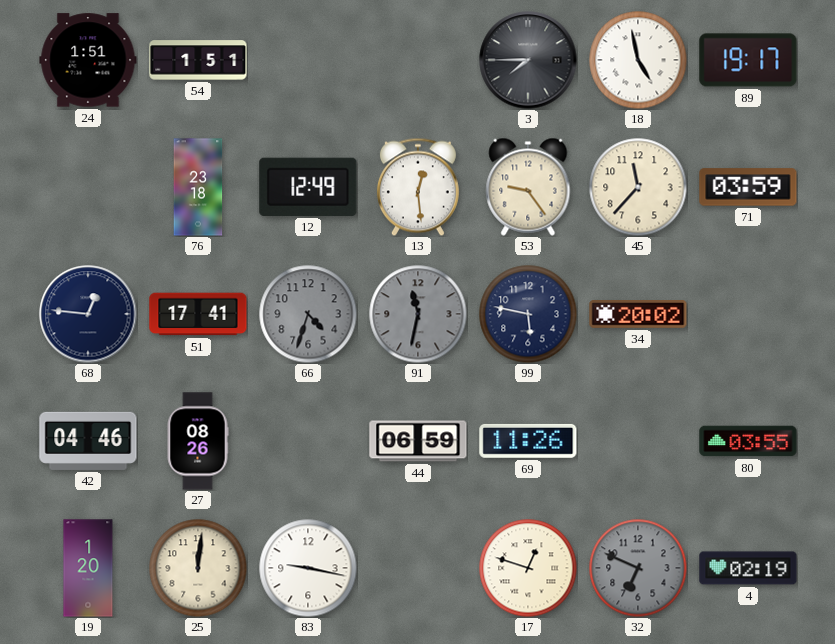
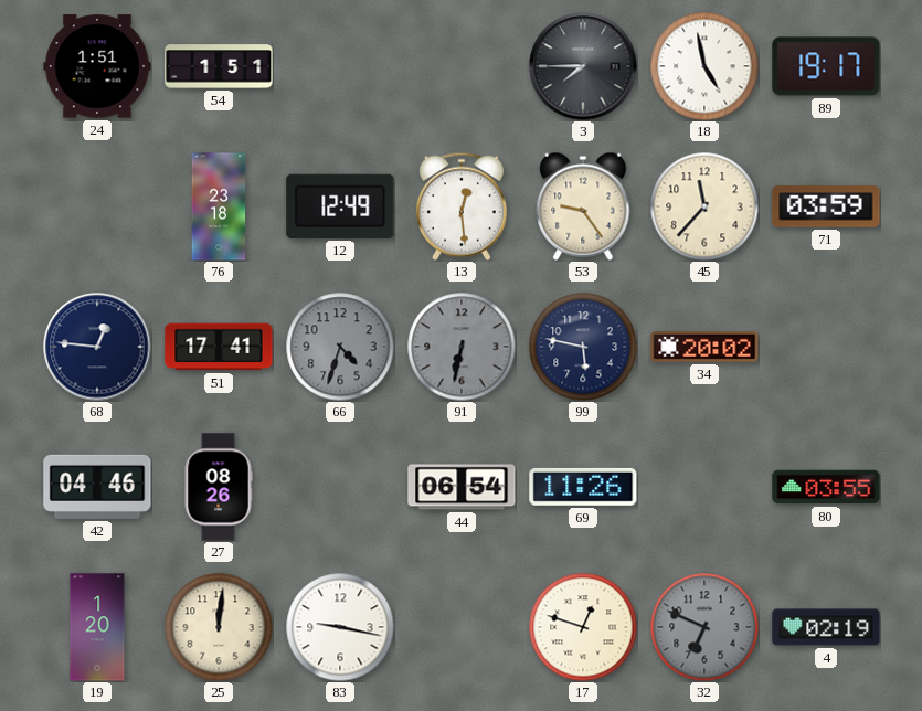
91: 11:32 -> 6:32
44: 06:59 -> 06:54
